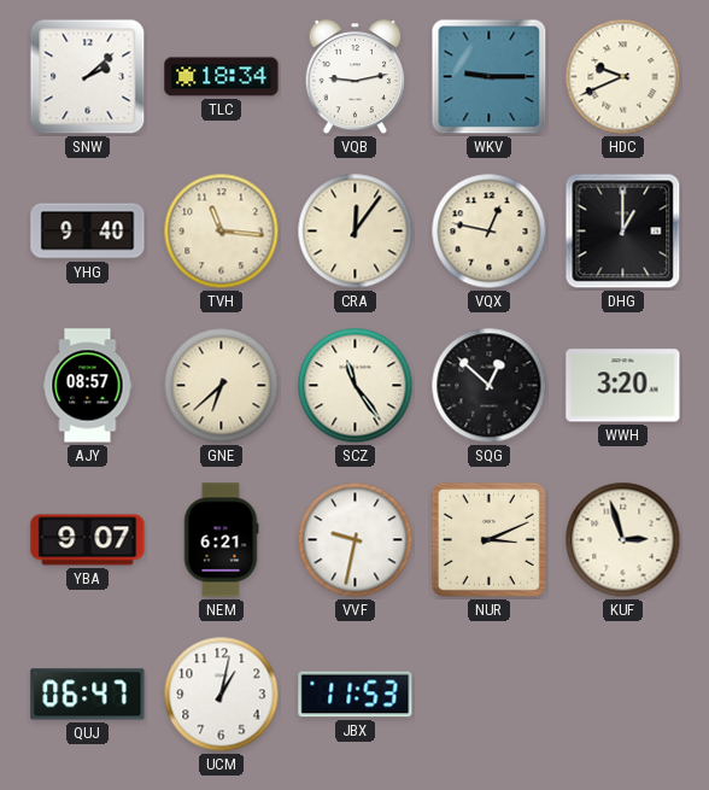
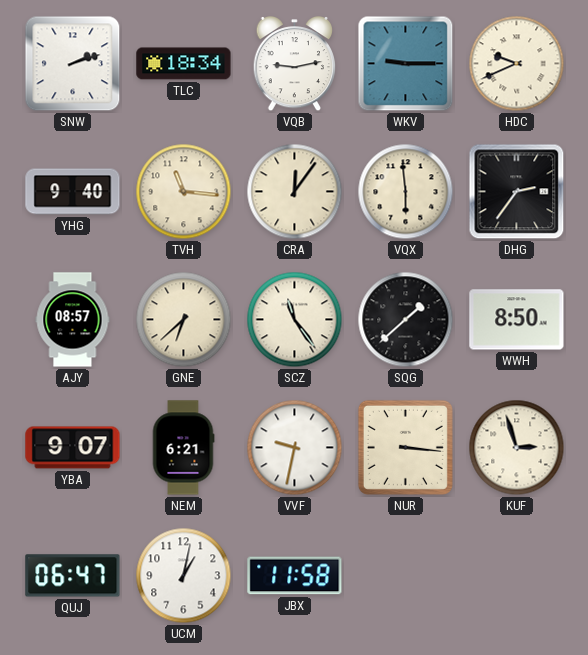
SNW: 2:08 -> 2:12
VQX: 12:47 -> 5:59
DHG: 1:00 -> 2:36
SQG: 12:52 -> 1:38
WWH: 3:20 -> 8:50
NUR: 3:11 -> 3:16
JBX: 11:53 -> 11:58
